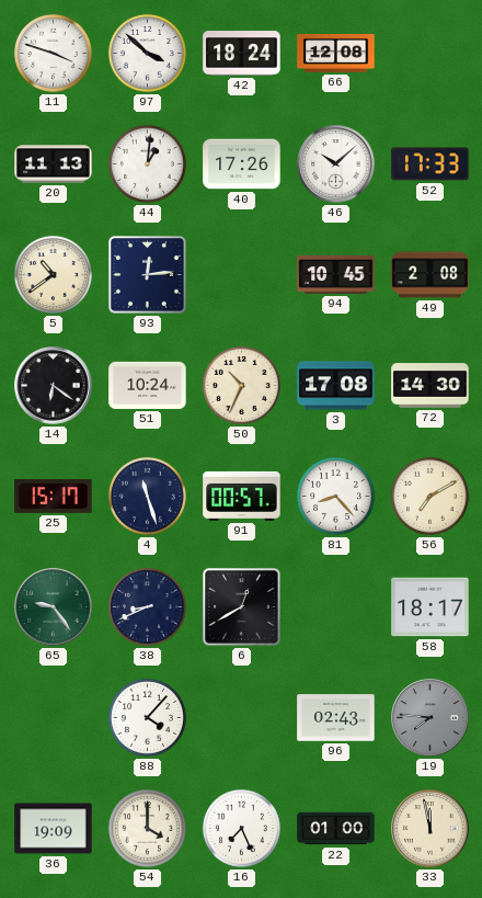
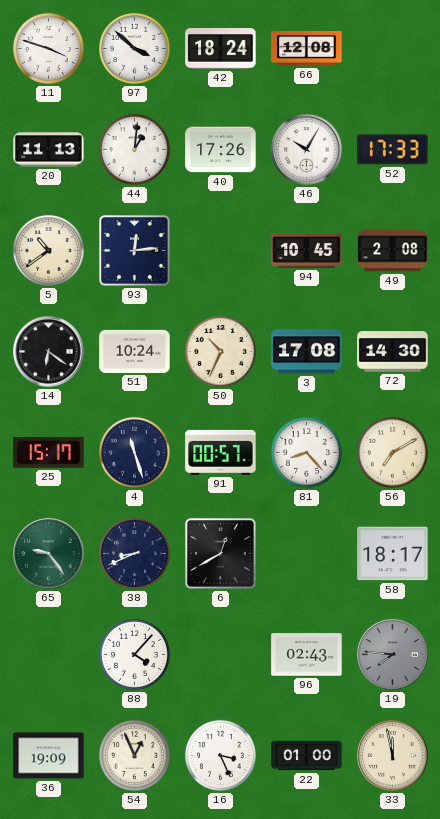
46: 10:08 -> 10:05
54: 4:00 -> 12:56
16: 7:26 -> 3:26
